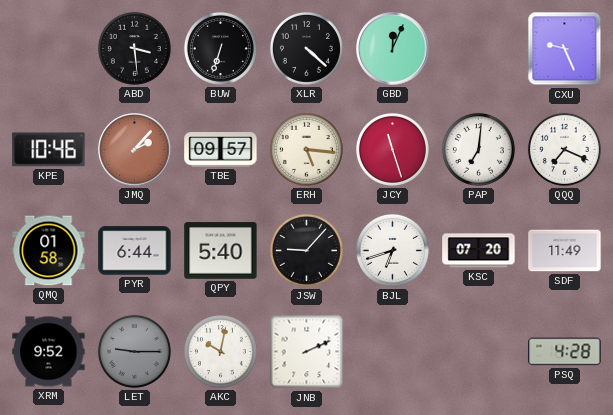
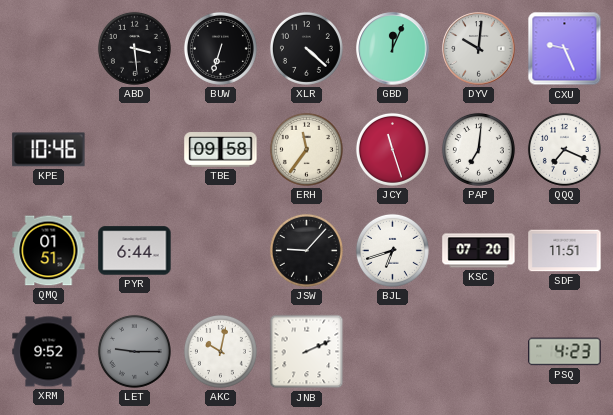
DYV: none -> 10:01
JMQ: 2:07 -> none
TBE: 09:57 -> 09:58
ERH: 5:16 -> 11:36
QMQ: 01:58 -> 01:51
QPY: 5:40 -> none
SDF: 11:49 -> 11:51
PSQ: 4:28 -> 4:23
